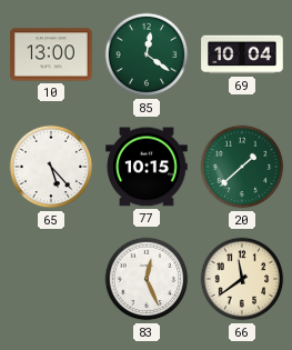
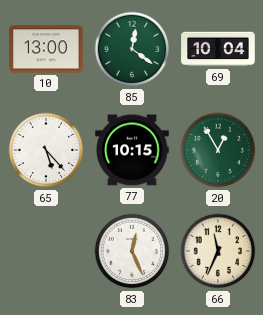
20: 1:38 -> 12:55
66: 11:39 -> 11:34
